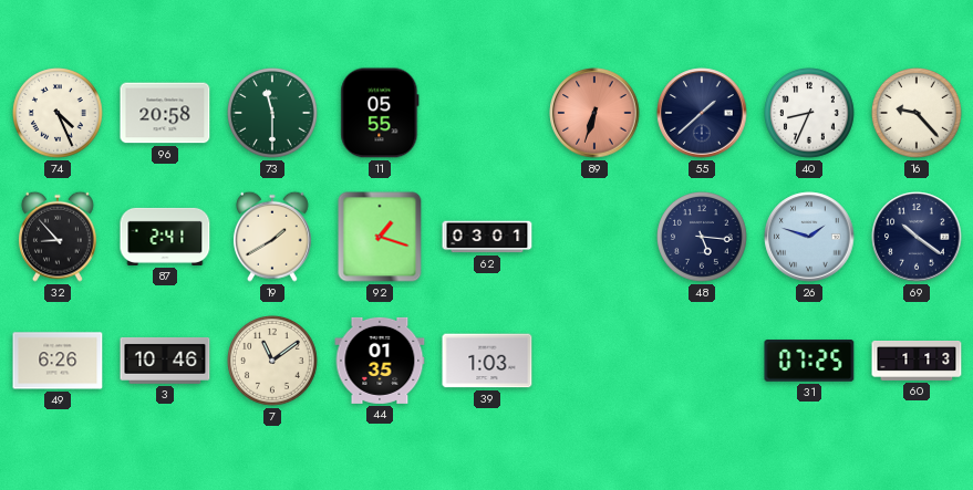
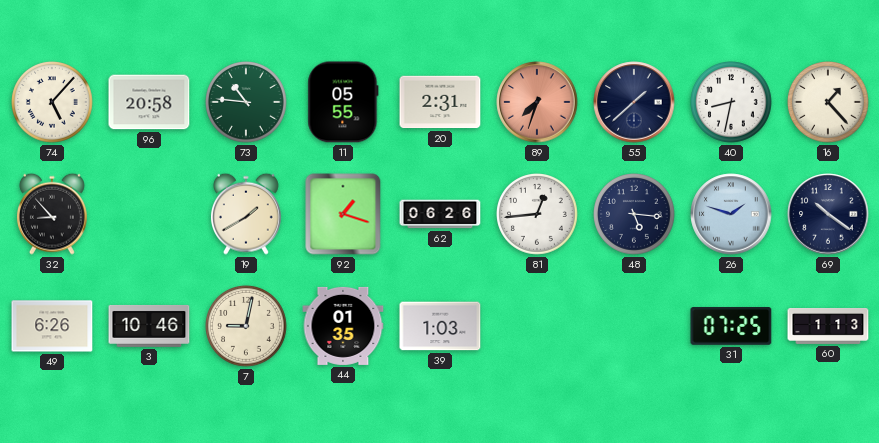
74: 4:26 -> 5:07
73: 11:30 -> 10:46
20: none -> 2:31
89: 6:33 -> 7:33
40: 8:34 -> 8:32
16: 9:23 -> 1:23
87: 2:41 -> none
62: 03:01 -> 06:26
81: none -> 12:44
7: 11:09 -> 9:02
